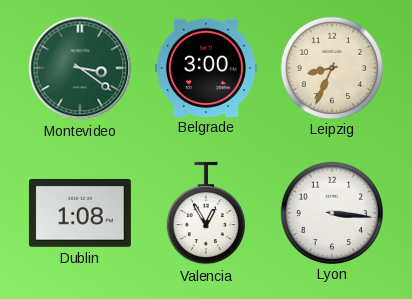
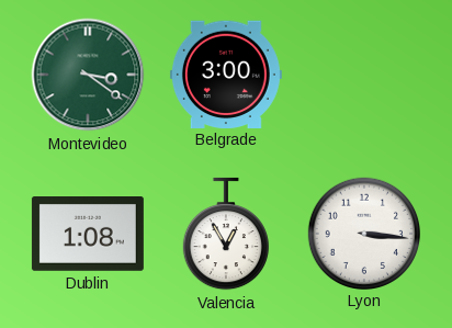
Leipzig: 8:34 -> none
